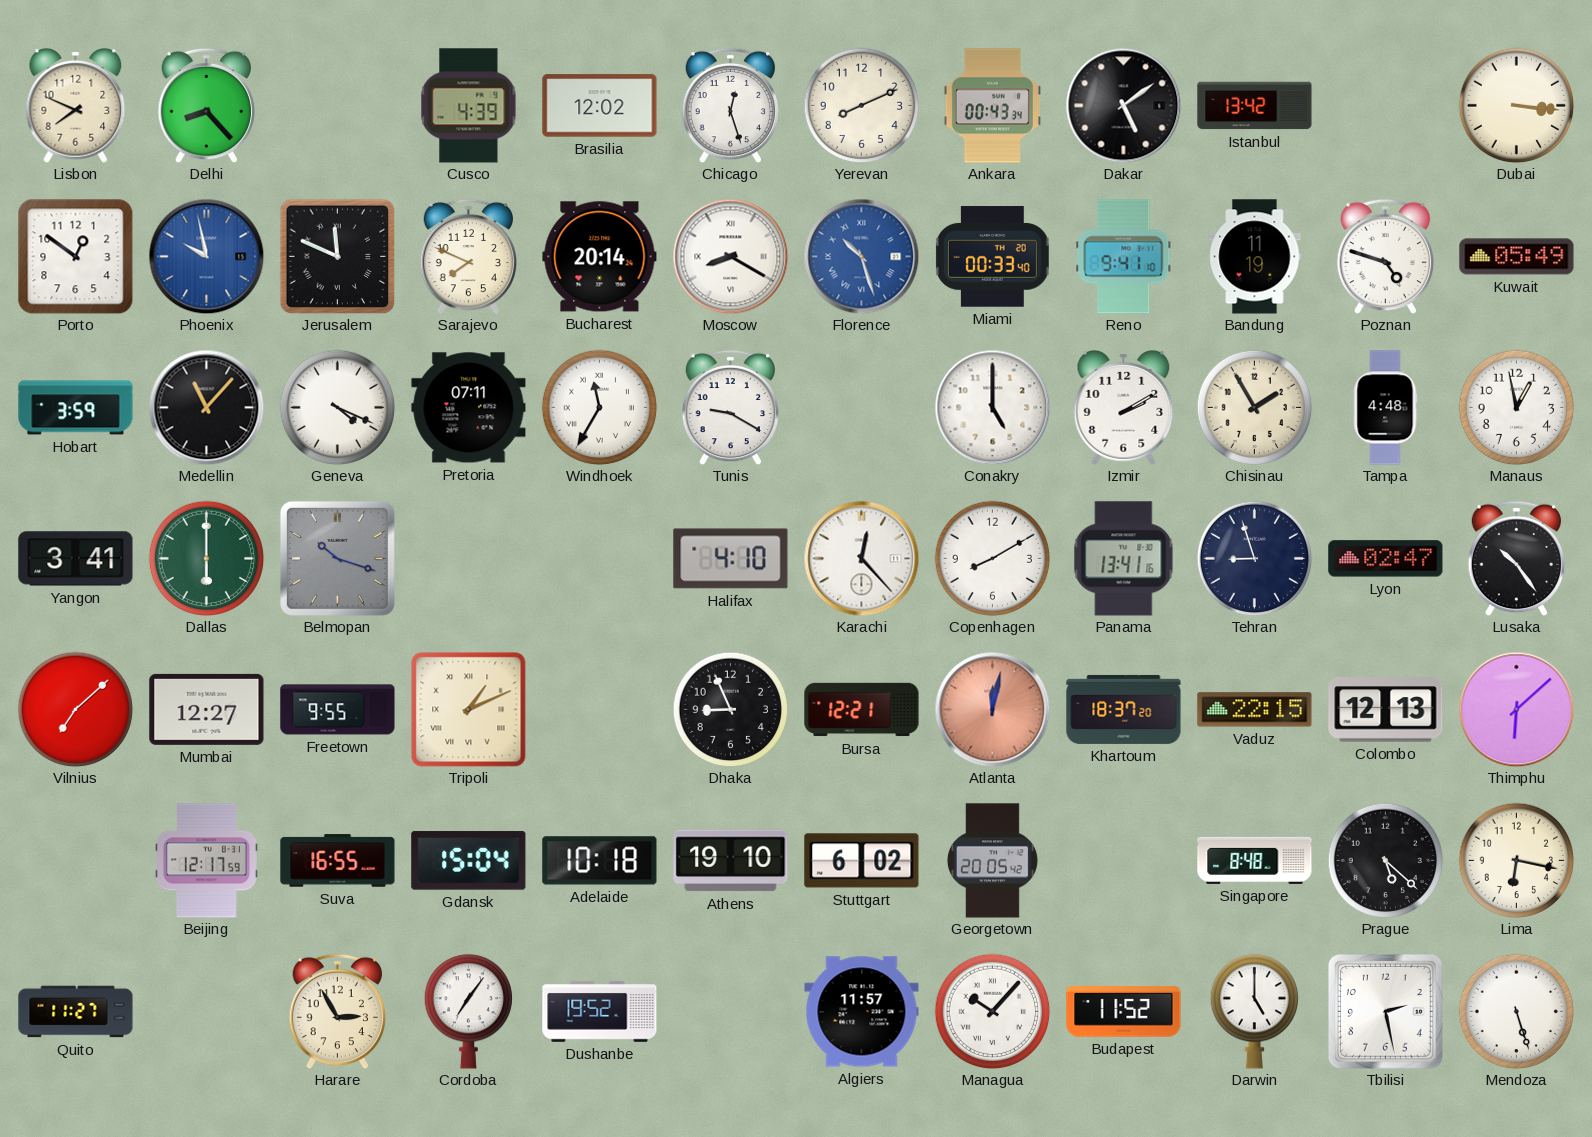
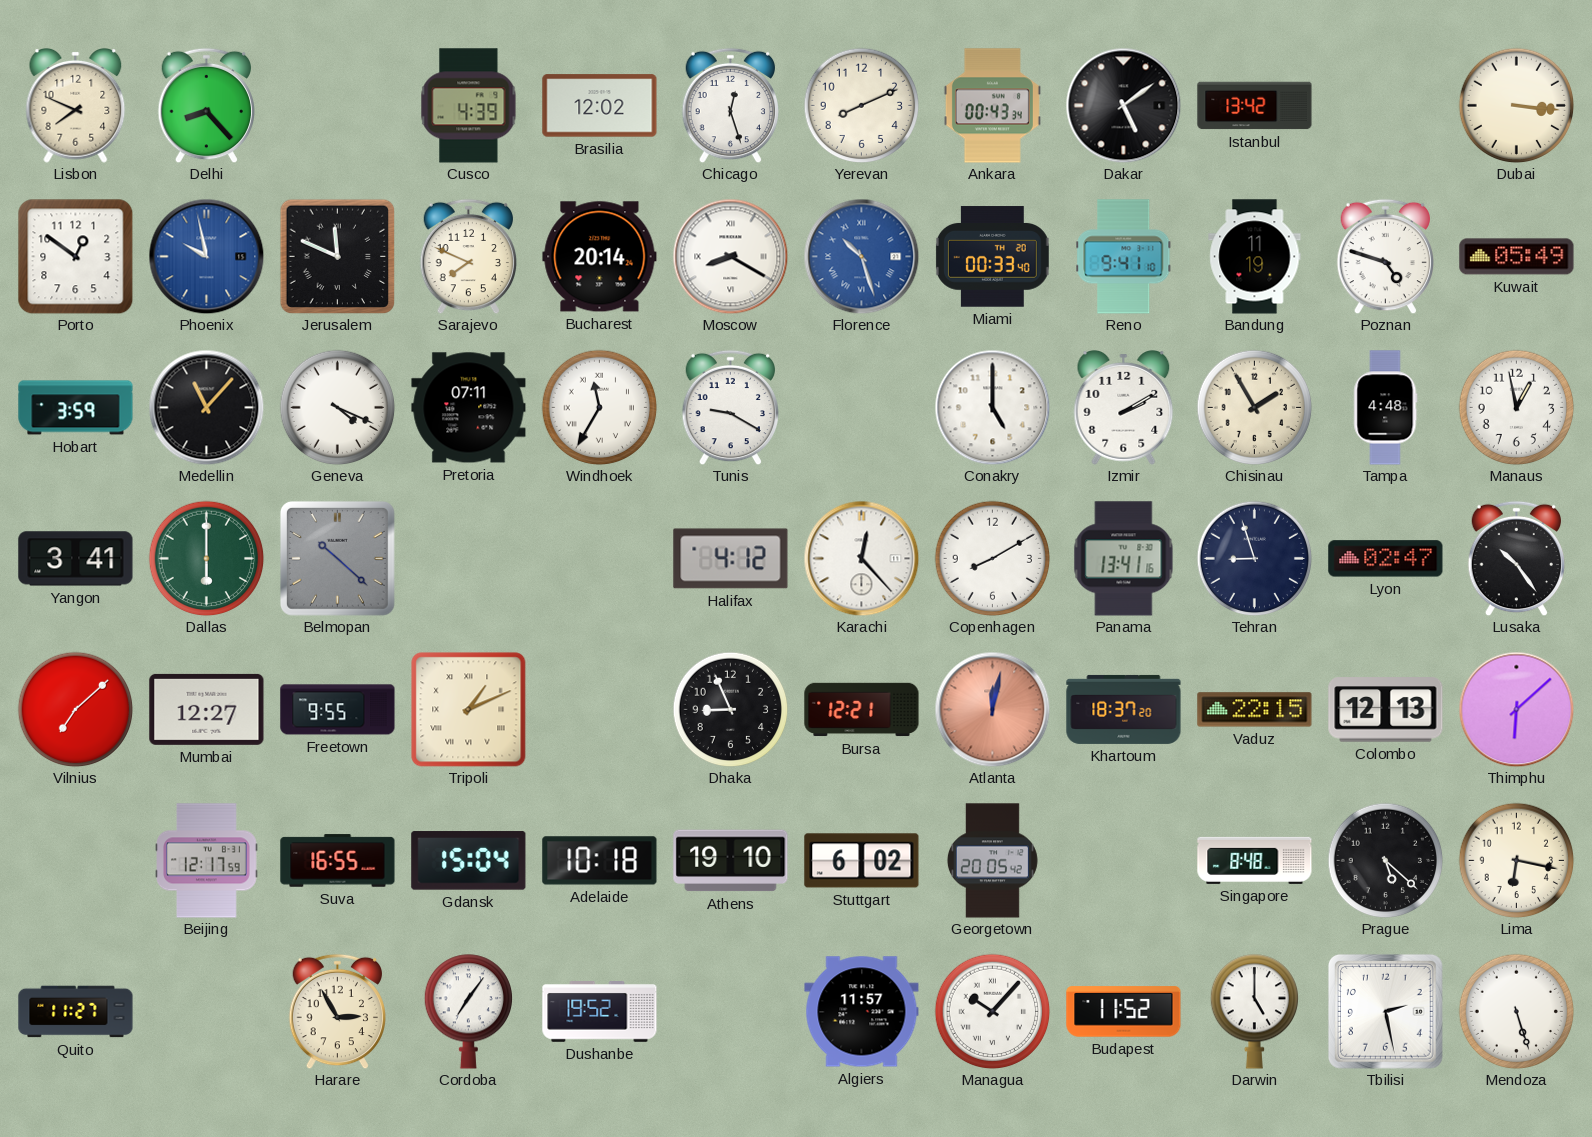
Belmopan: 10:18 -> 10:22
Halifax: 4:10 -> 4:12
